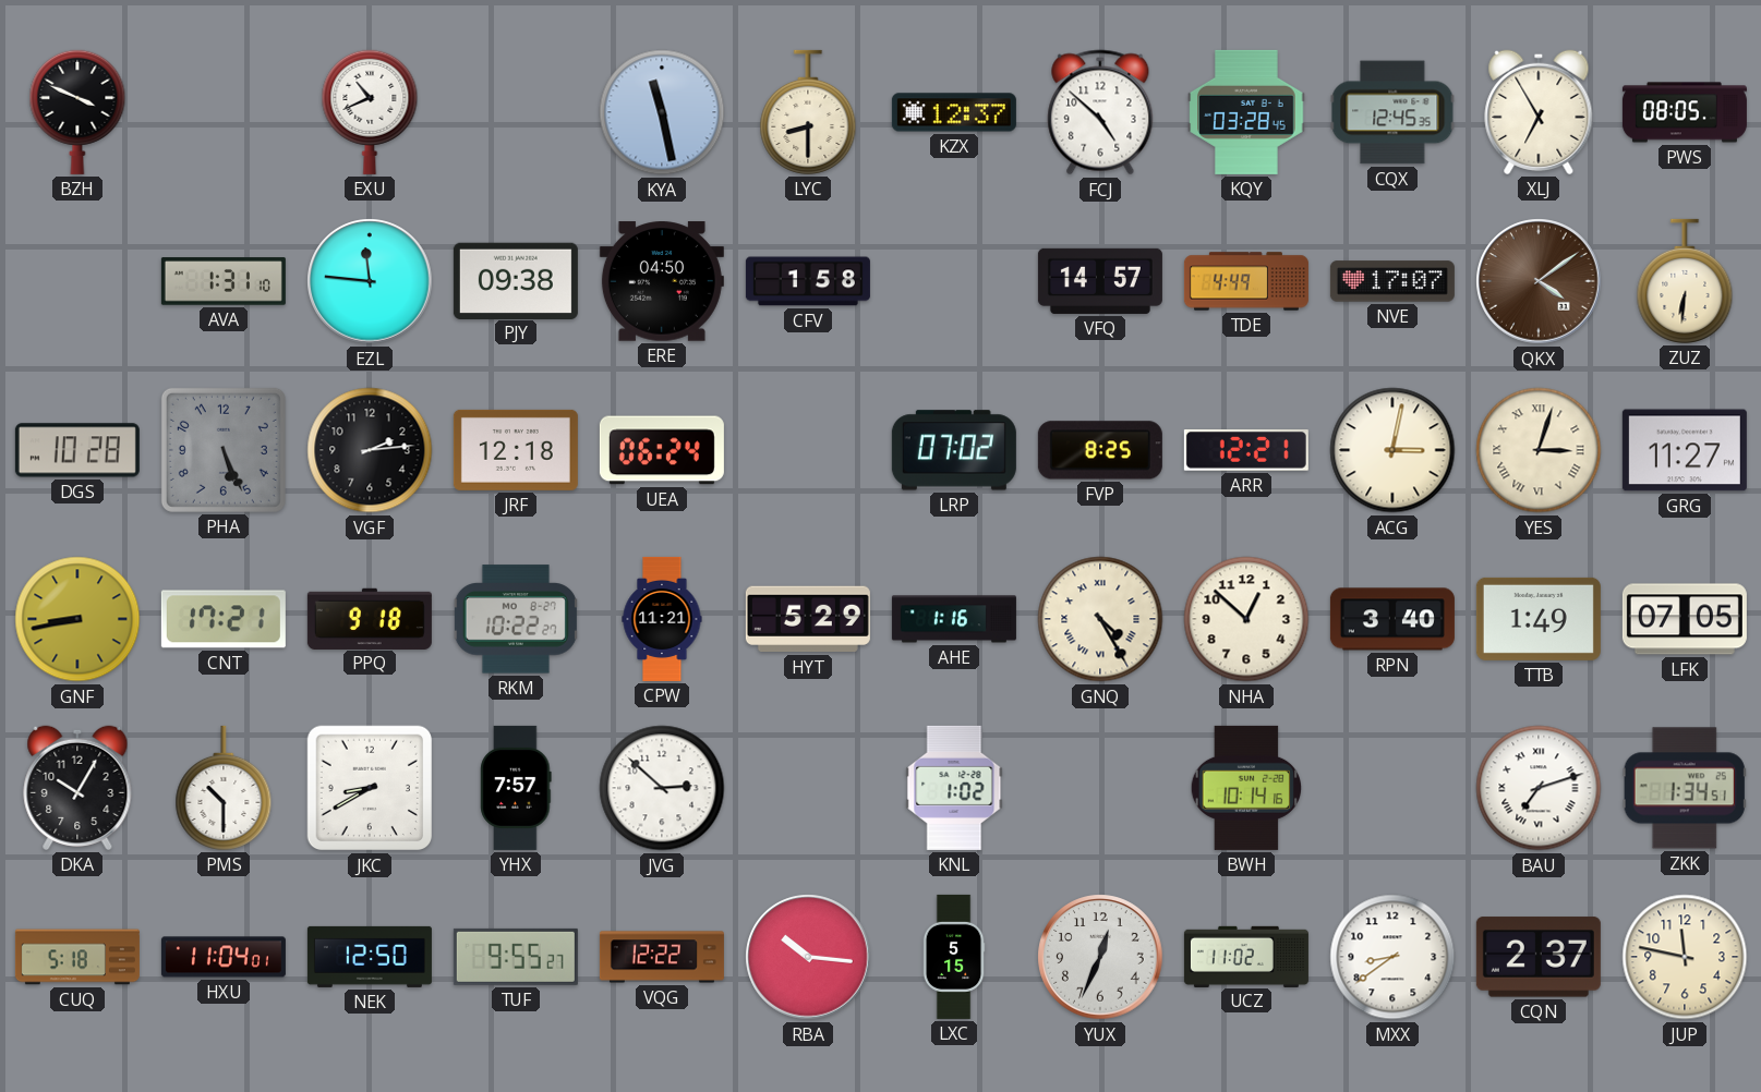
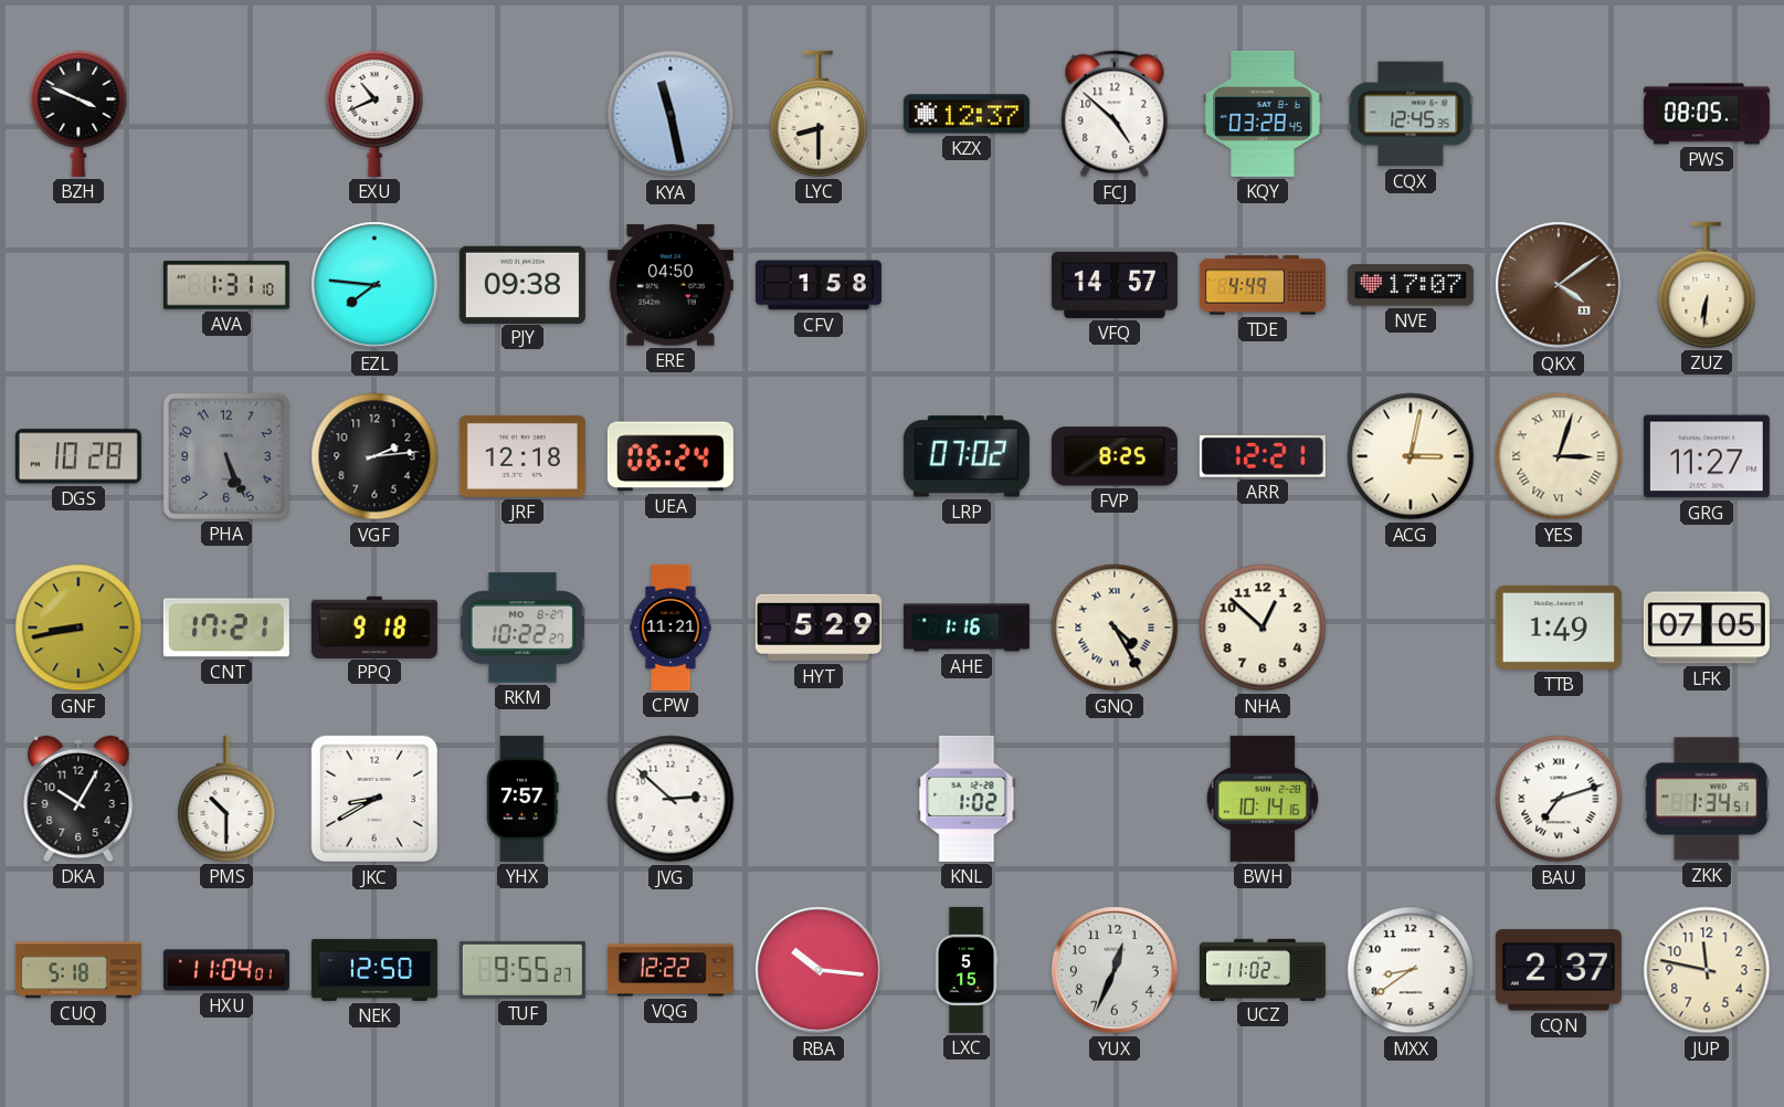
XLJ: 6:55 -> none
EZL: 11:46 -> 7:46
RPN: 3:40 -> none
